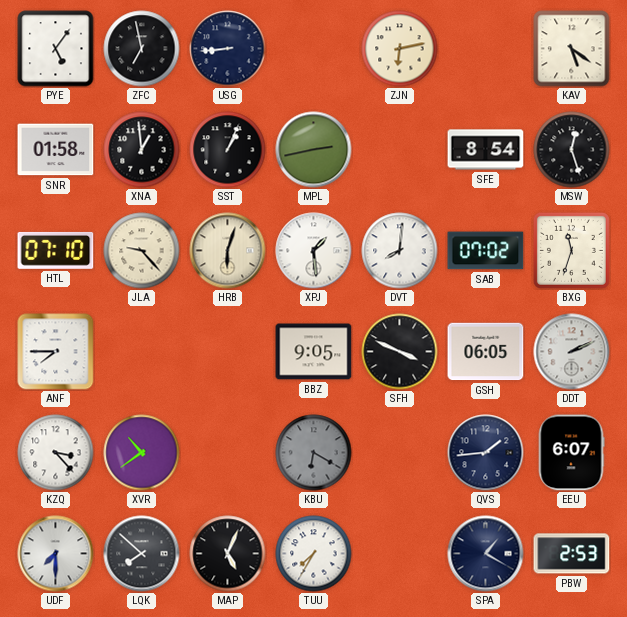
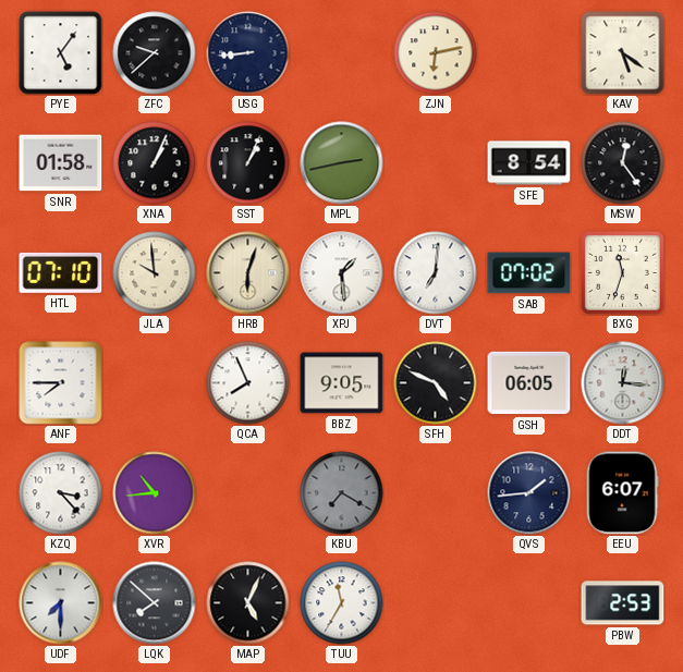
ZFC: 6:58 -> 9:38
XNA: 12:59 -> 1:04
MSW: 12:27 -> 12:24
JLA: 9:23 -> 9:59
DVT: 8:01 -> 7:01
QCA: none -> 7:56
SFH: 3:49 -> 4:49
DDT: 2:11 -> 12:16
XVR: 10:39 -> 10:44
KBU: 6:20 -> 7:20
TUU: 7:35 -> 11:35
SPA: 1:20 -> none
